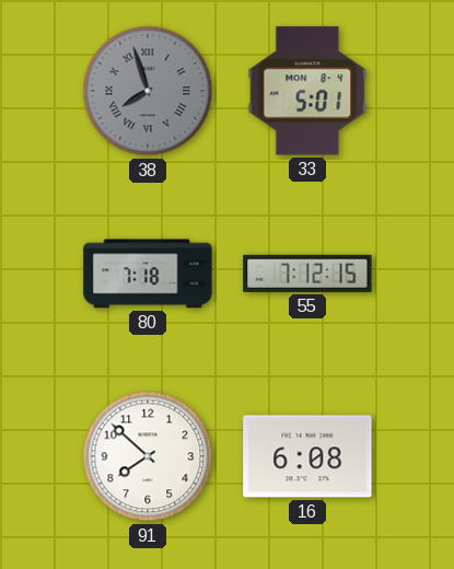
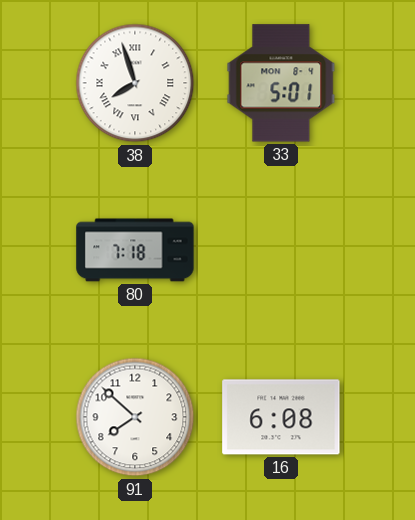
38 dial: grey -> white
55: 7:12 -> none
